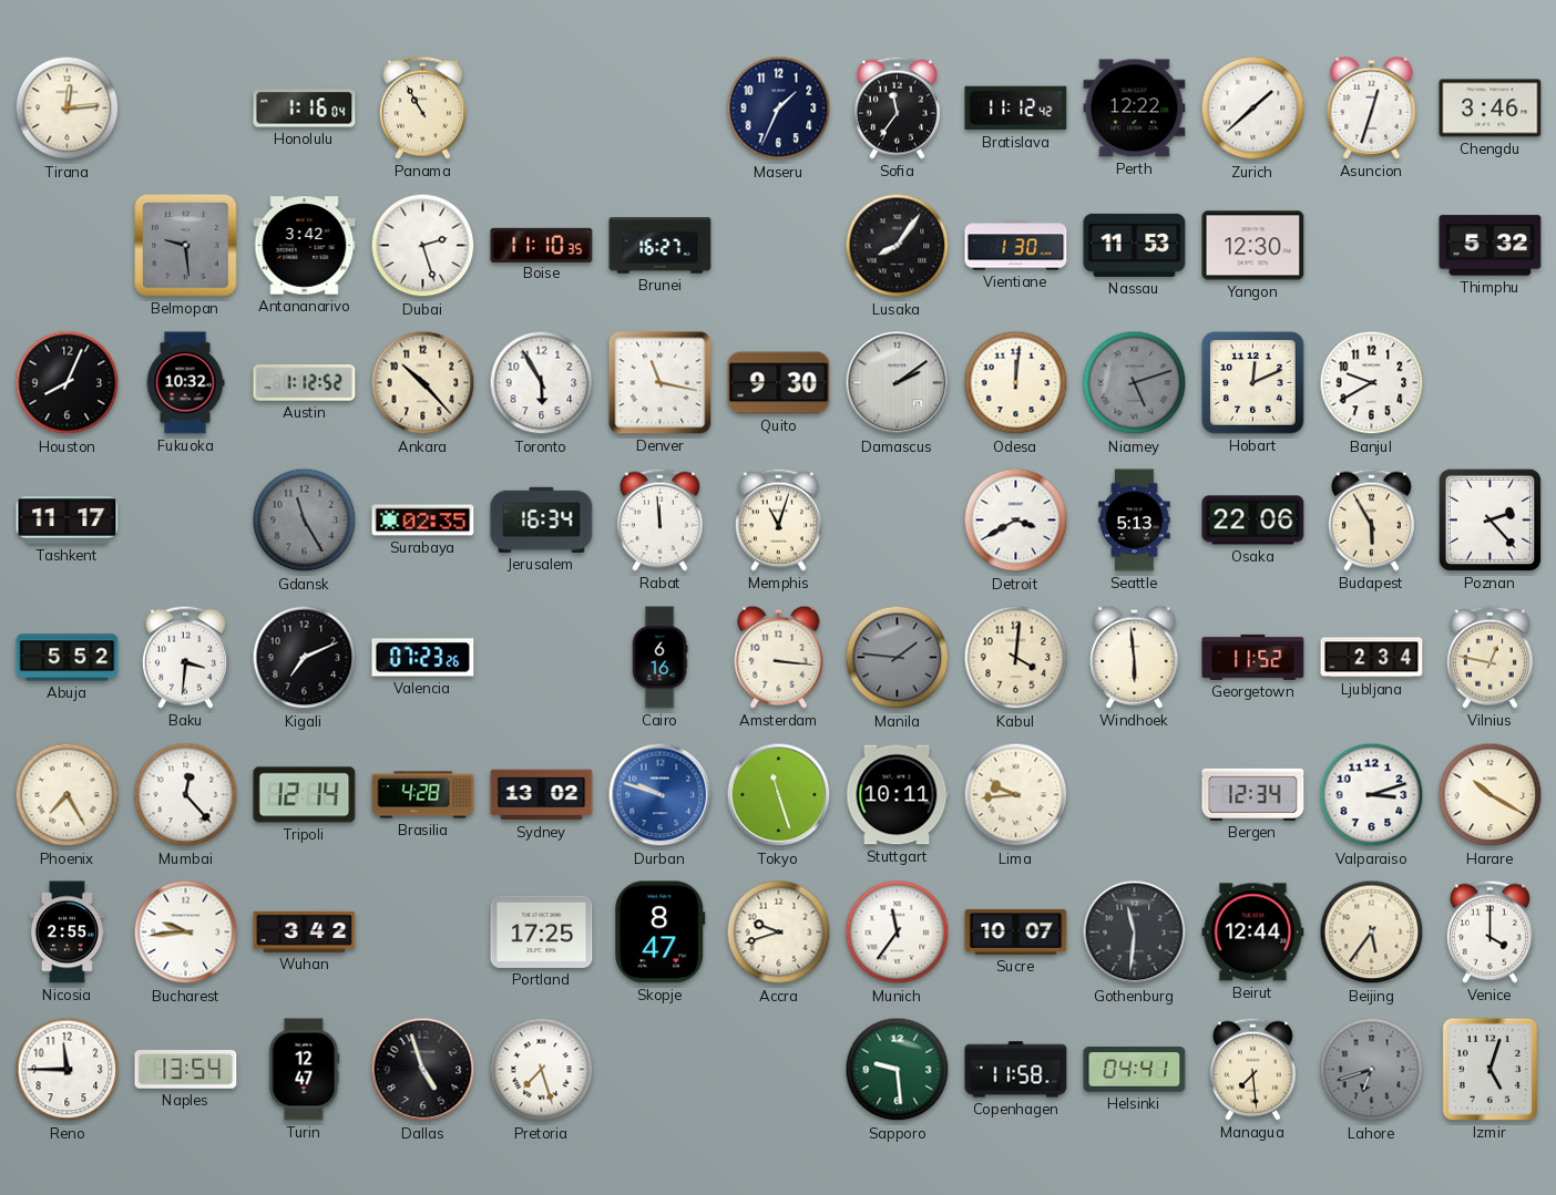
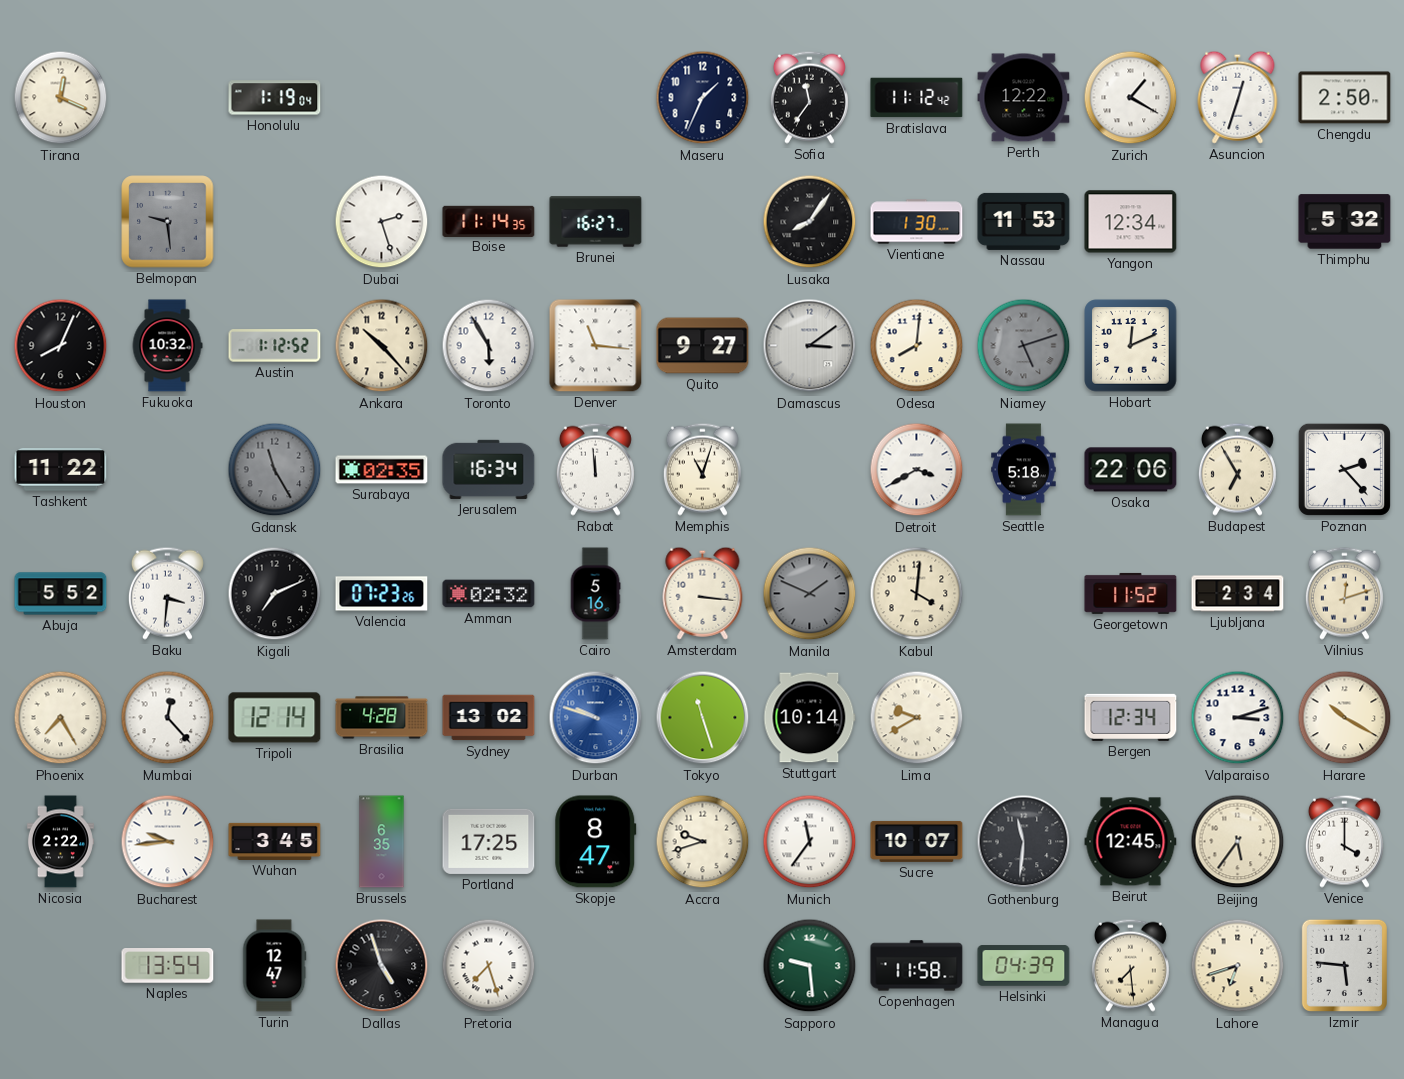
Tirana: 12:14 -> 12:19
Honolulu: 1:16 -> 1:19
Panama: 10:55 -> none
Zurich: 1:38 -> 1:20
Chengdu: 3:46 -> 2:50
Antananarivo: 3:42 -> none
Boise: 11:10 -> 11:14
Yangon: 12:30 -> 12:34
Denver: 11:17 -> 11:16
Quito: 9:30 -> 9:27
Damascus: 2:09 -> 3:09
Odesa: 12:01 -> 8:01
Banjul: 9:40 -> none
Tashkent: 11:17 -> 11:22
Seattle: 5:13 -> 5:18
Budapest: 5:55 -> 6:55
Amman: none -> 02:32
Cairo: 6:16 -> 5:16
Manila: 1:46 -> 1:49
Windhoek: 5:59 -> none
Vilnius: 12:47 -> 12:12
Stuttgart: 10:11 -> 10:14
Lima: 9:44 -> 9:40
Nicosia: 2:55 -> 2:22
Wuhan: 3:42 -> 3:45
Brussels: none -> 6:35
Beirut: 12:44 -> 12:45
Reno: 11:45 -> none
Helsinki: 04:41 -> 04:39
Lahore dial: grey -> cream
Izmir: 5:03 -> 5:46
